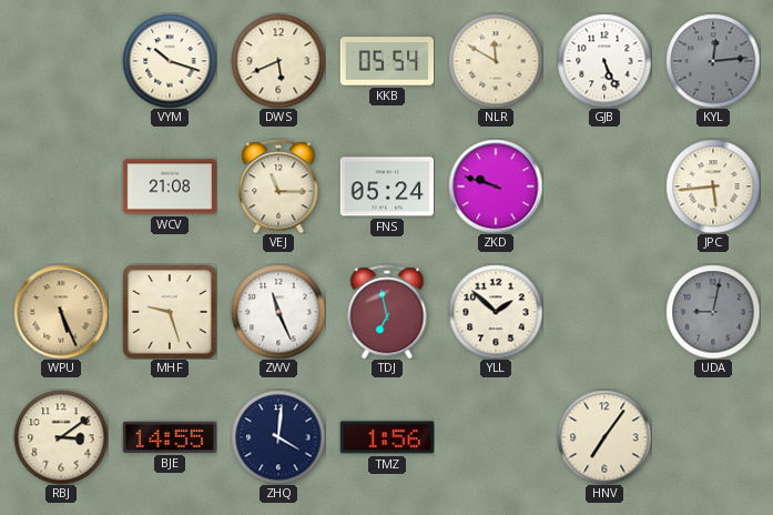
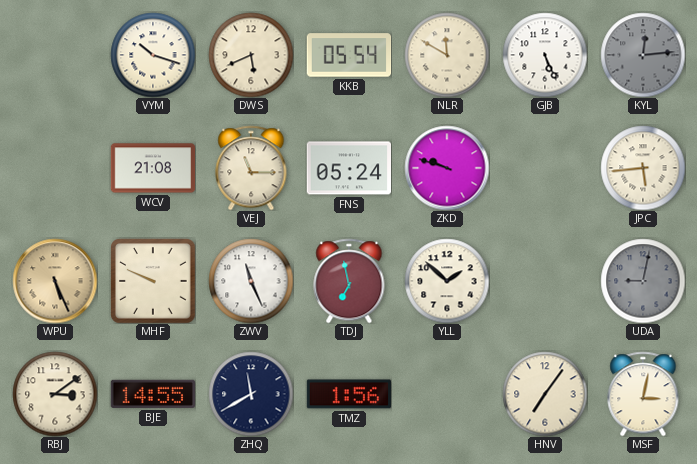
MHF: 9:27 -> 9:49
ZHQ: 4:01 -> 11:40
MSF: none -> 3:02
